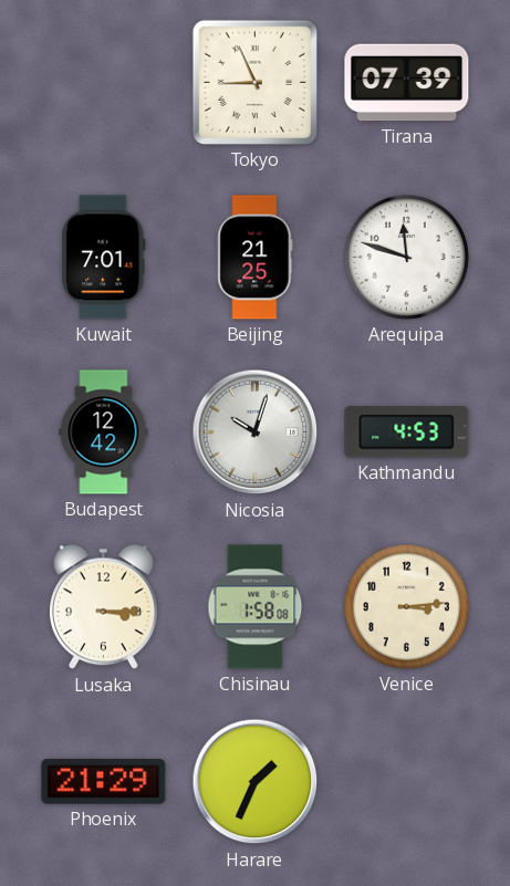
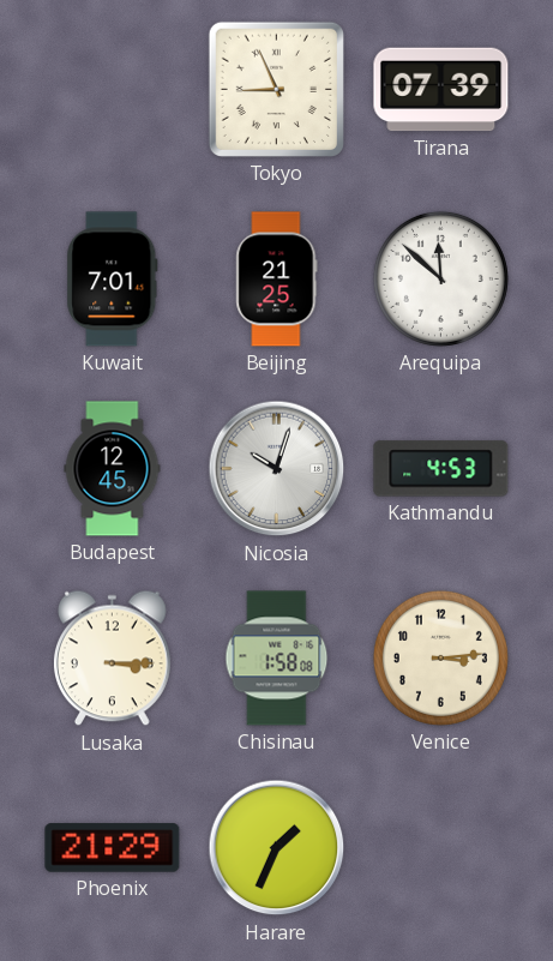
Arequipa: 11:48 -> 11:52
Budapest: 12:42 -> 12:45
